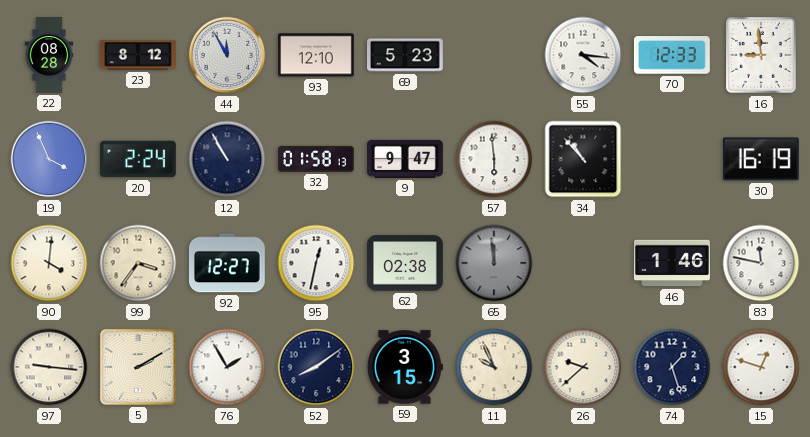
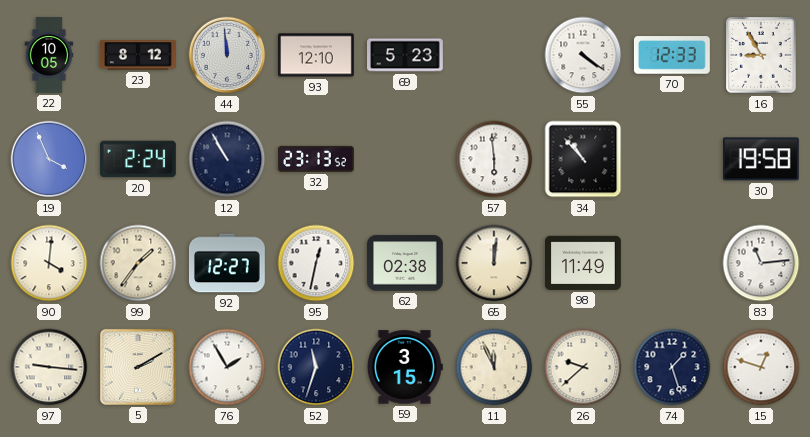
22: 08:28 -> 10:05
44: 11:55 -> 11:59
55: 4:16 -> 4:21
16: 8:59 -> 8:55
32: 01:58 -> 23:13
9: 9:47 -> none
30: 16:19 -> 19:58
99: 3:36 -> 1:36
65: 11:59 -> 12:01
65 dial: grey -> cream
98: none -> 11:49
46: 1:46 -> none
83: 11:47 -> 11:14
52: 8:09 -> 11:33
11: 9:56 -> 11:56
